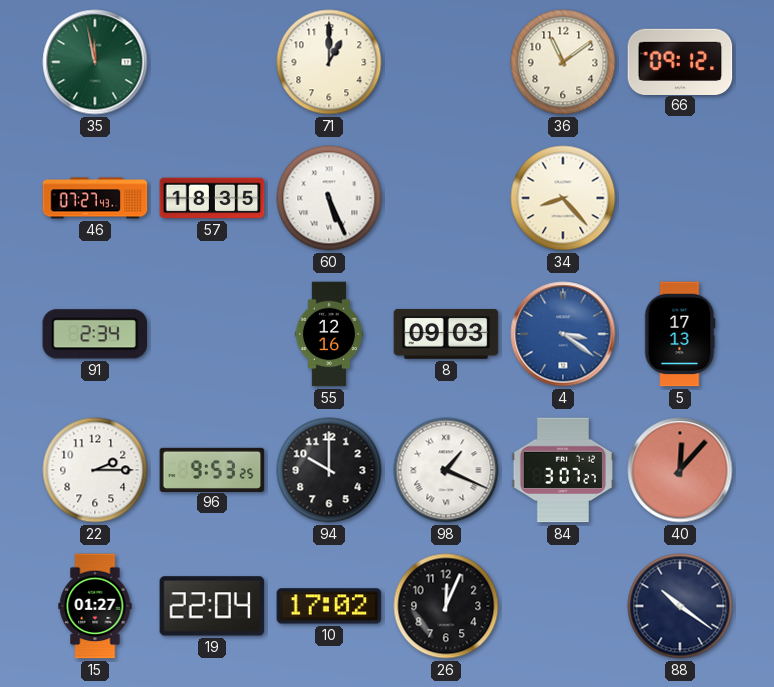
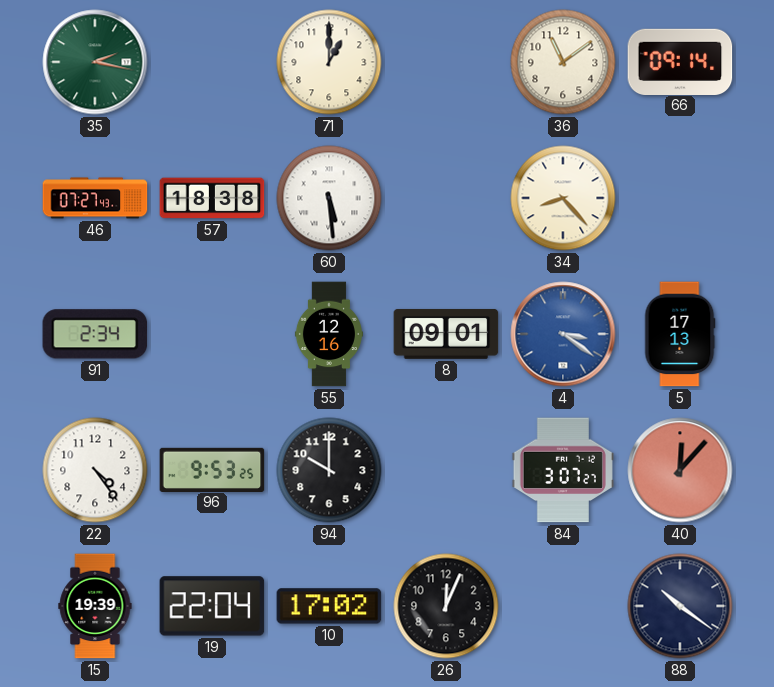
35: 11:58 -> 2:17
66: 09:12 -> 09:14
57: 18:35 -> 18:38
60: 5:26 -> 5:29
8: 09:03 -> 09:01
22: 2:15 -> 4:24
98: 1:19 -> none
15: 01:27 -> 19:39
